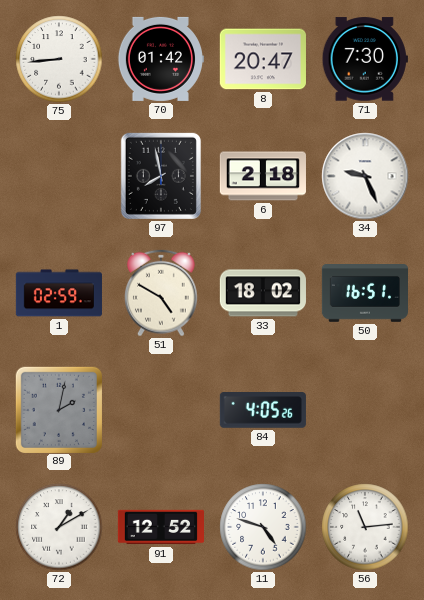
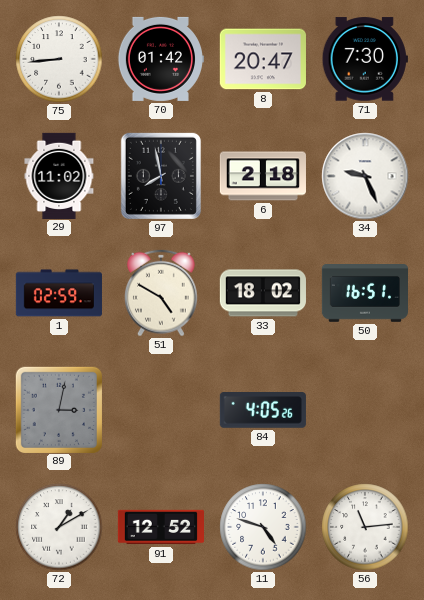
29: none -> 11:02
89: 2:02 -> 3:02
